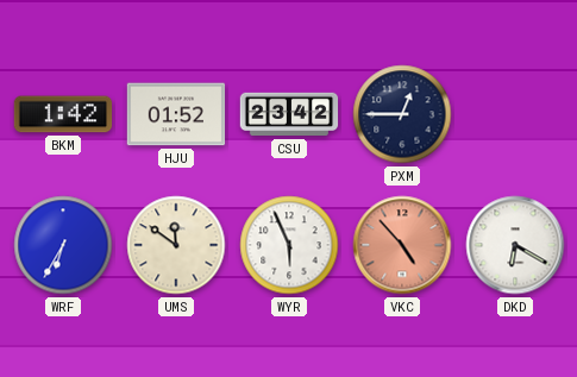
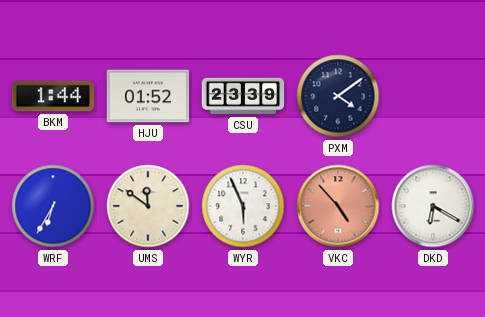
BKM: 1:42 -> 1:44
CSU: 23:42 -> 23:39
PXM: 12:45 -> 4:09
